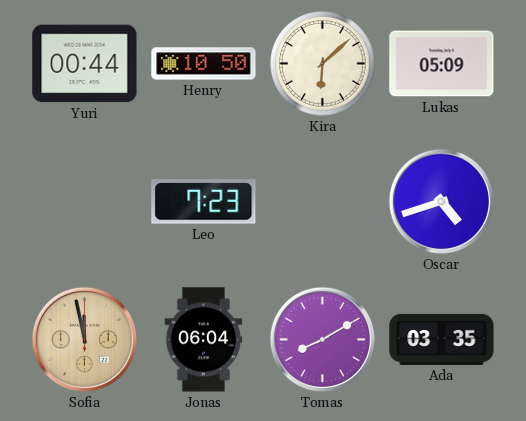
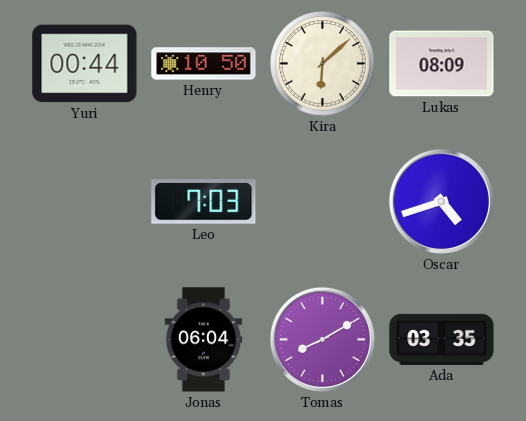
Lukas: 05:09 -> 08:09
Leo: 7:23 -> 7:03
Sofia: 11:58 -> none
